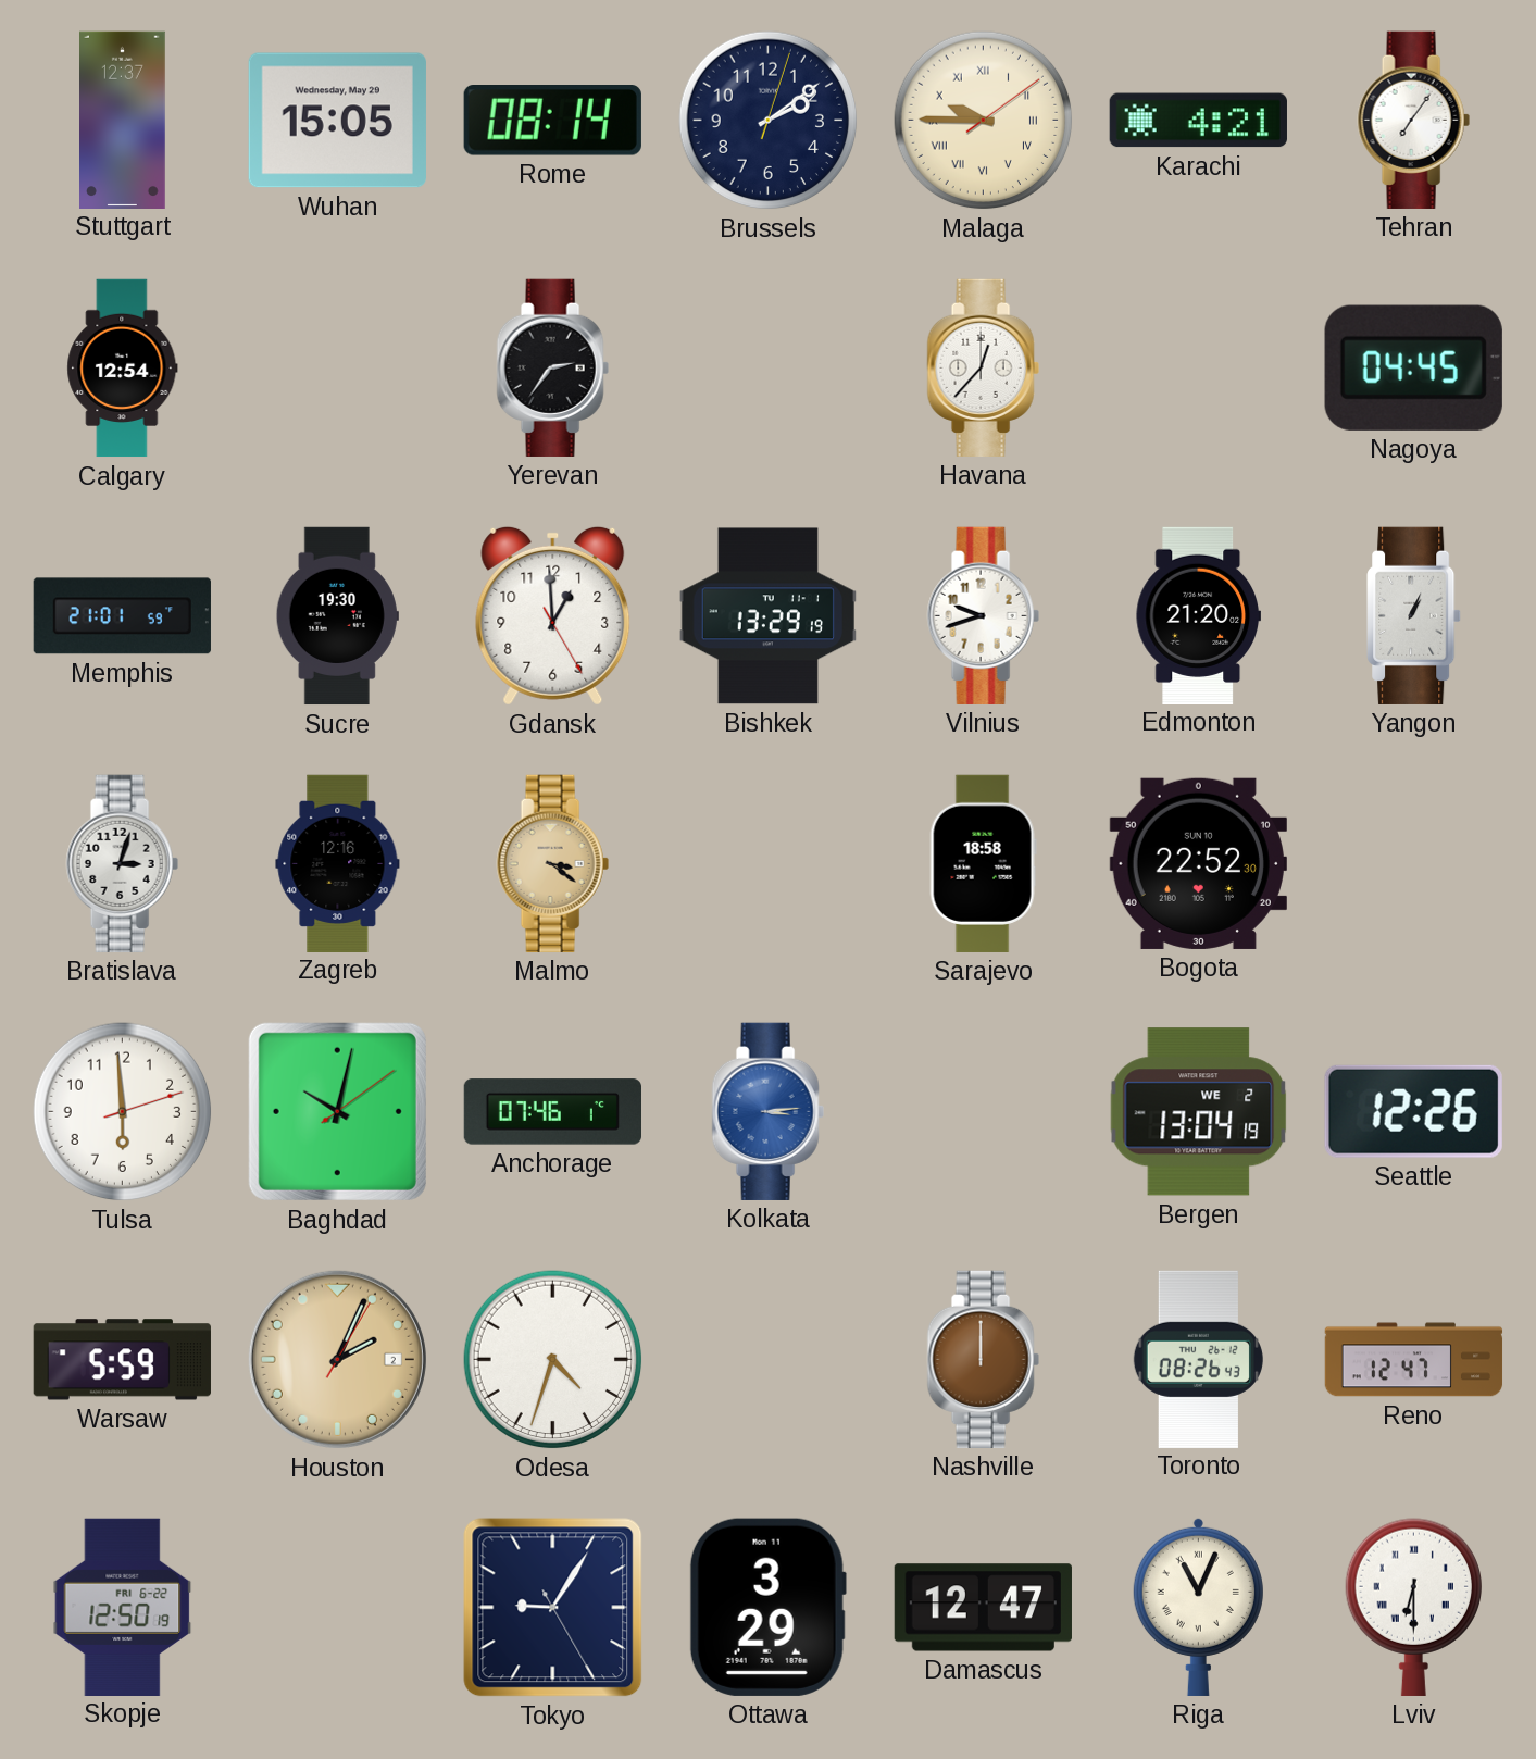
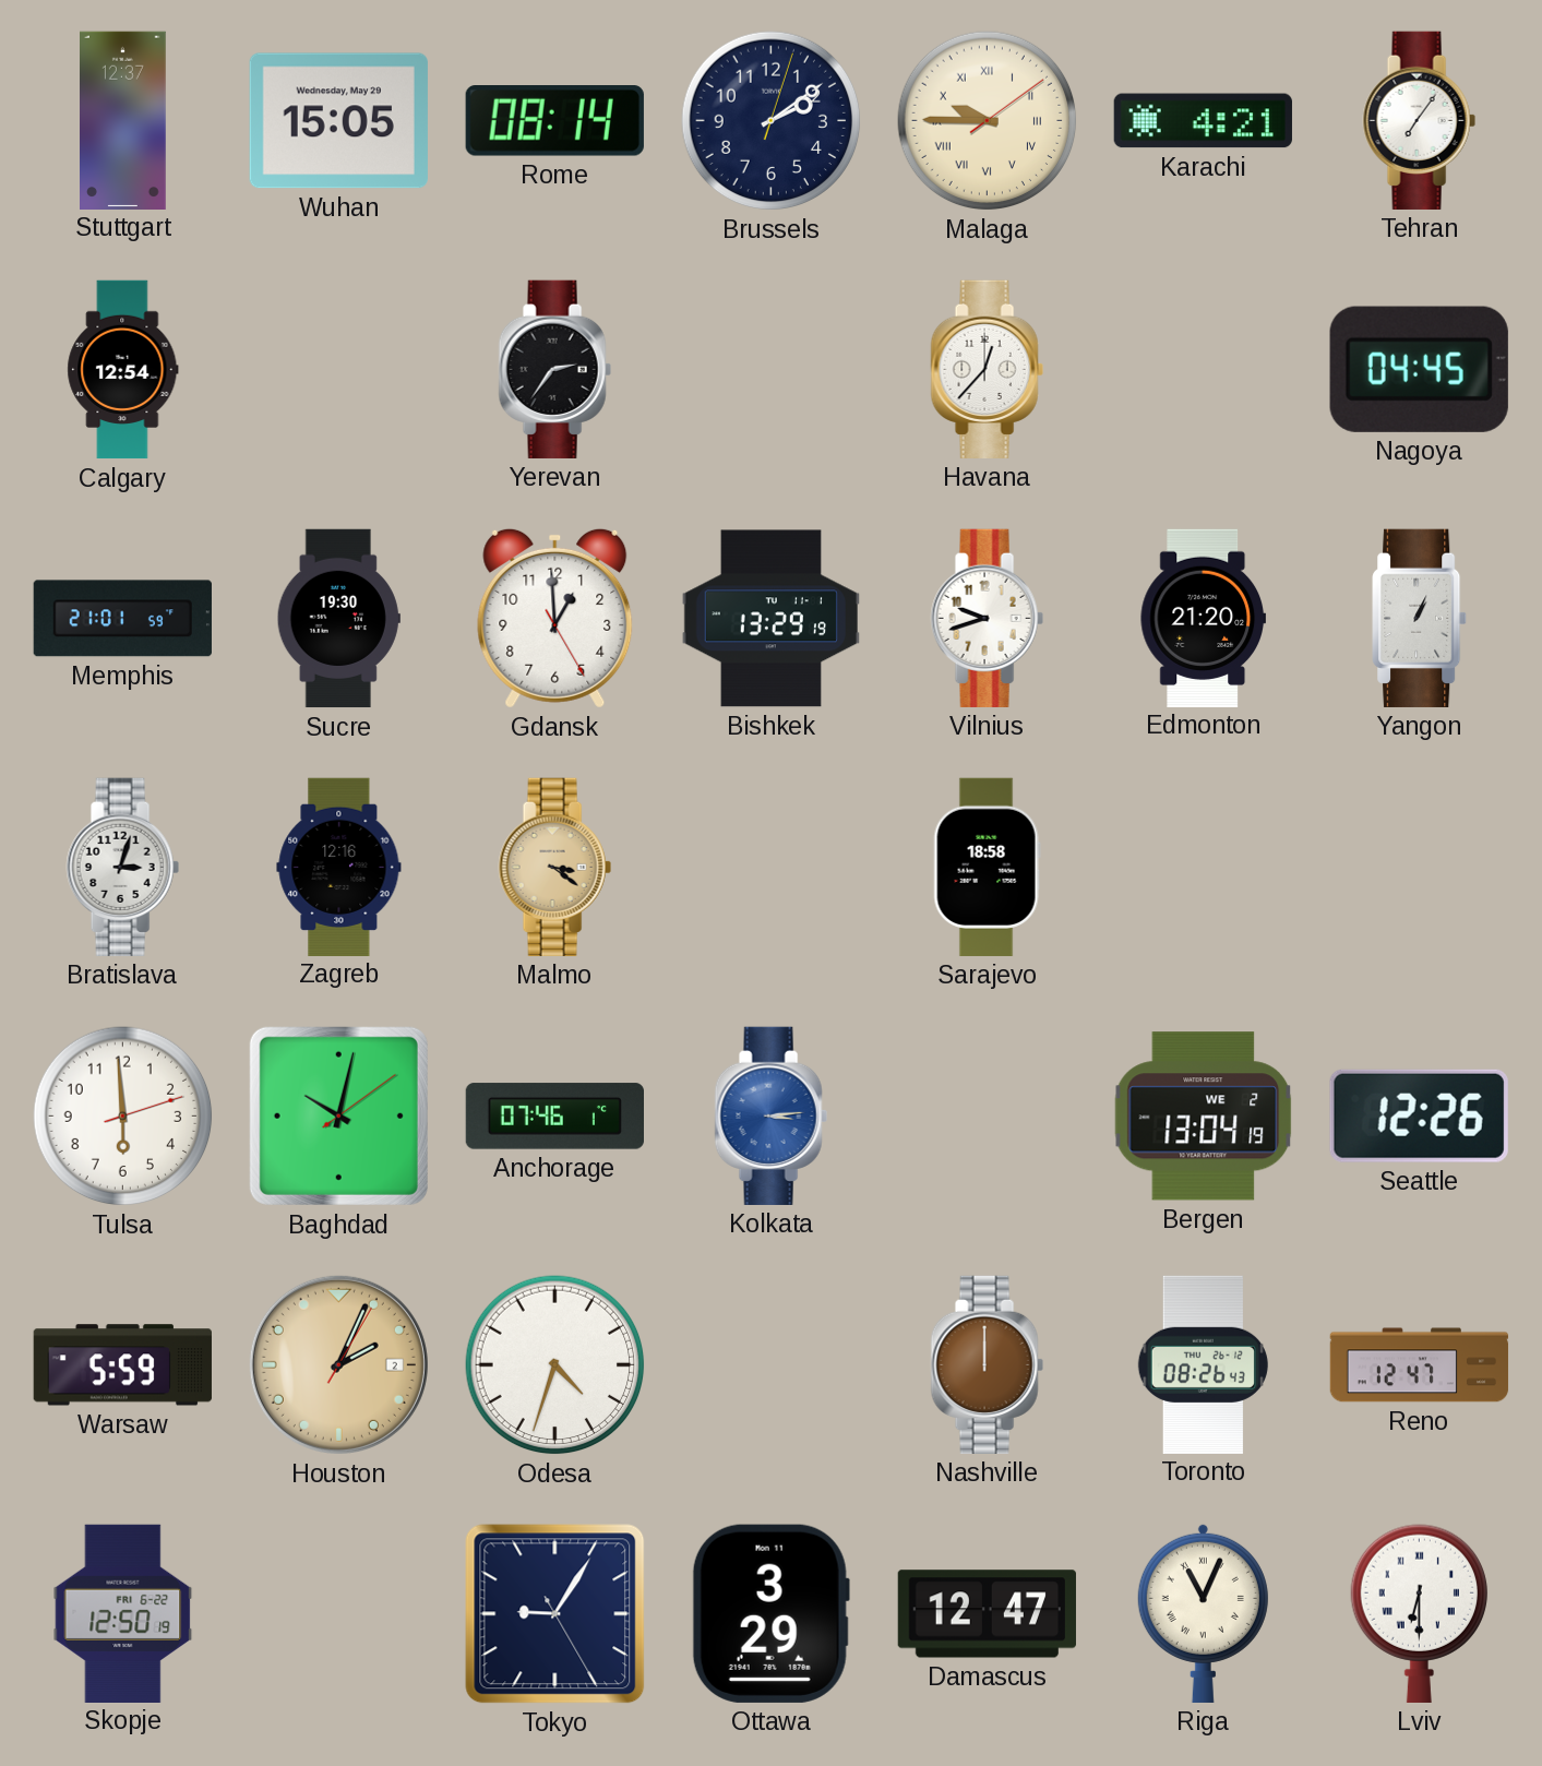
Bogota: 22:52 -> none
